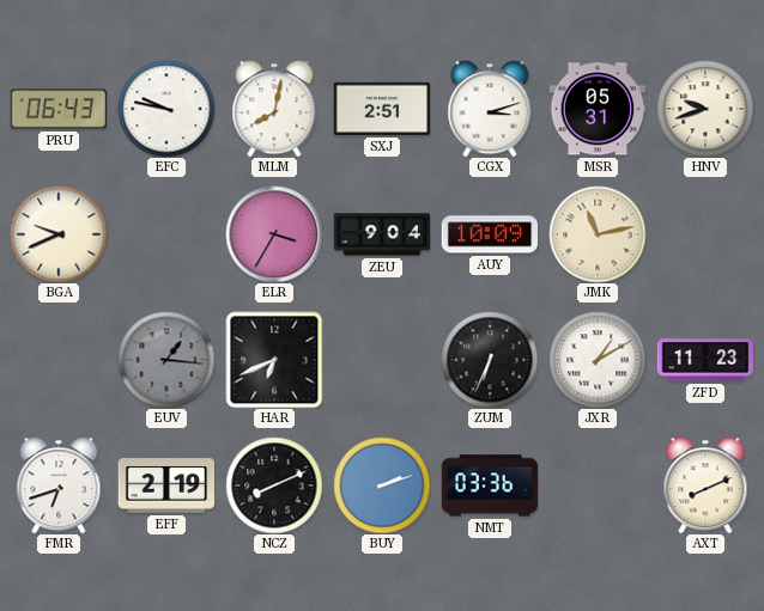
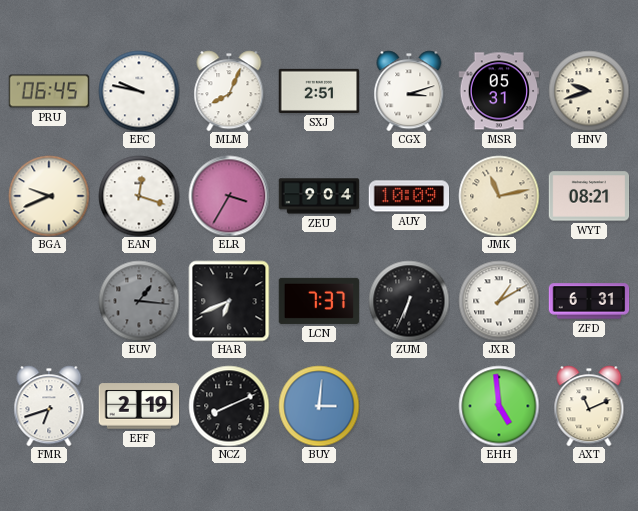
PRU: 06:43 -> 06:45
MLM: 8:02 -> 8:04
EAN: none -> 12:18
WYT: none -> 08:21
LCN: none -> 7:37
ZFD: 11:23 -> 6:31
BUY: 2:12 -> 3:01
NMT: 03:36 -> none
EHH: none -> 4:59
AXT: 8:11 -> 11:11
